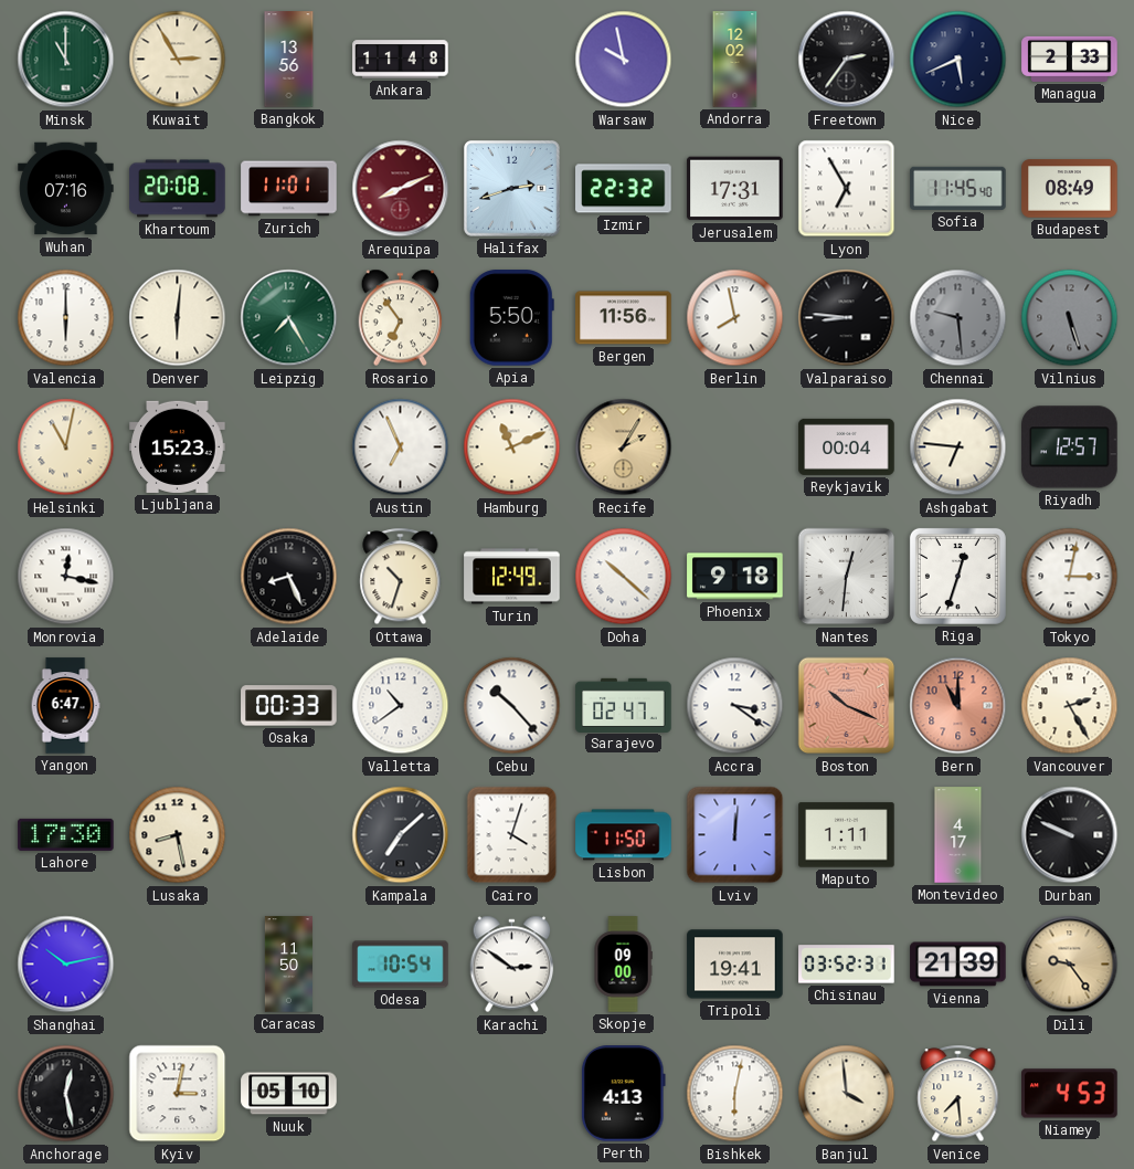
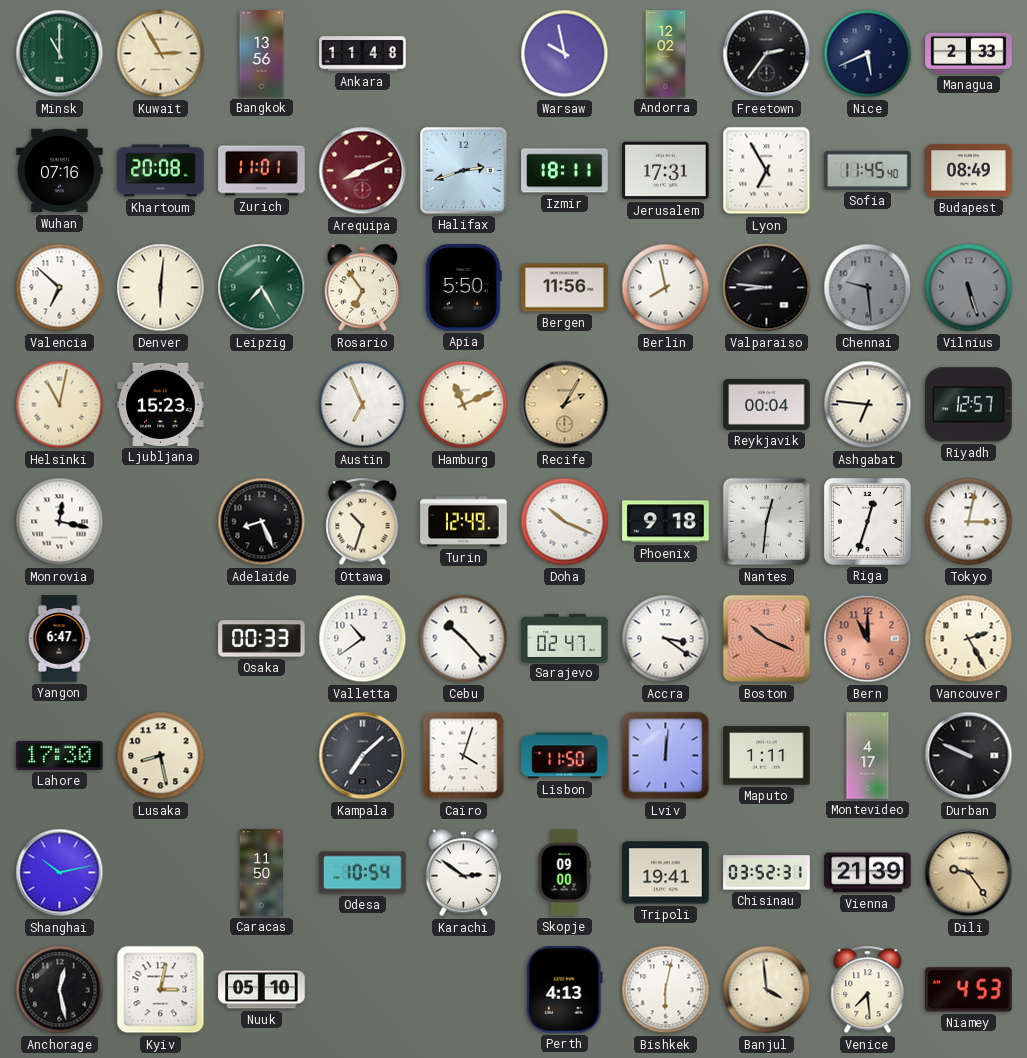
Izmir: 22:32 -> 18:11
Valencia: 6:00 -> 6:52
Doha: 10:22 -> 10:19
